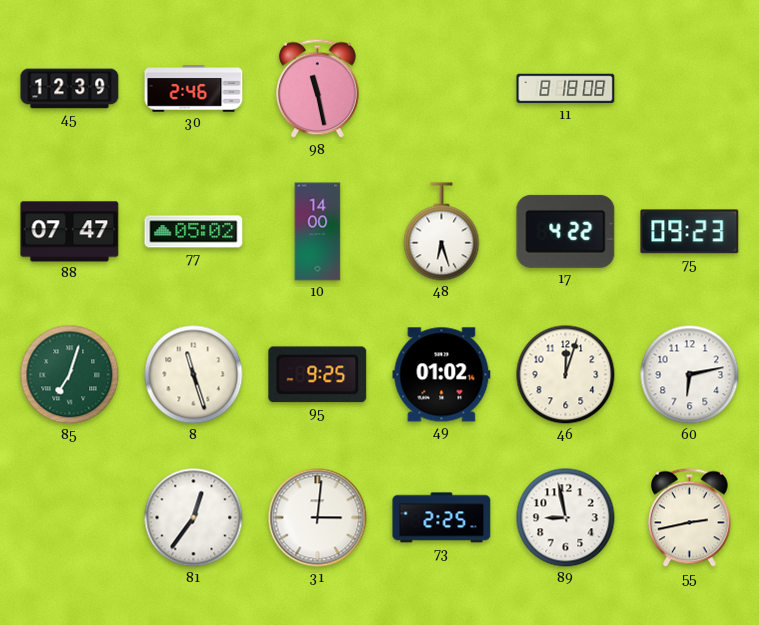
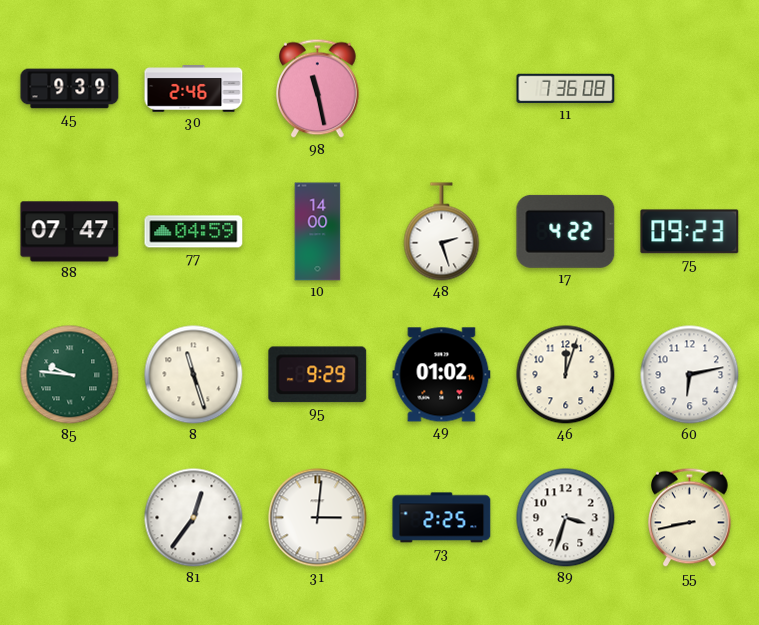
45: 12:39 -> 9:39
11: 8:18 -> 7:36
77: 05:02 -> 04:59
48: 6:27 -> 2:27
85: 7:03 -> 9:46
95: 9:25 -> 9:29
89: 8:58 -> 3:33
55: 2:43 -> 8:43
